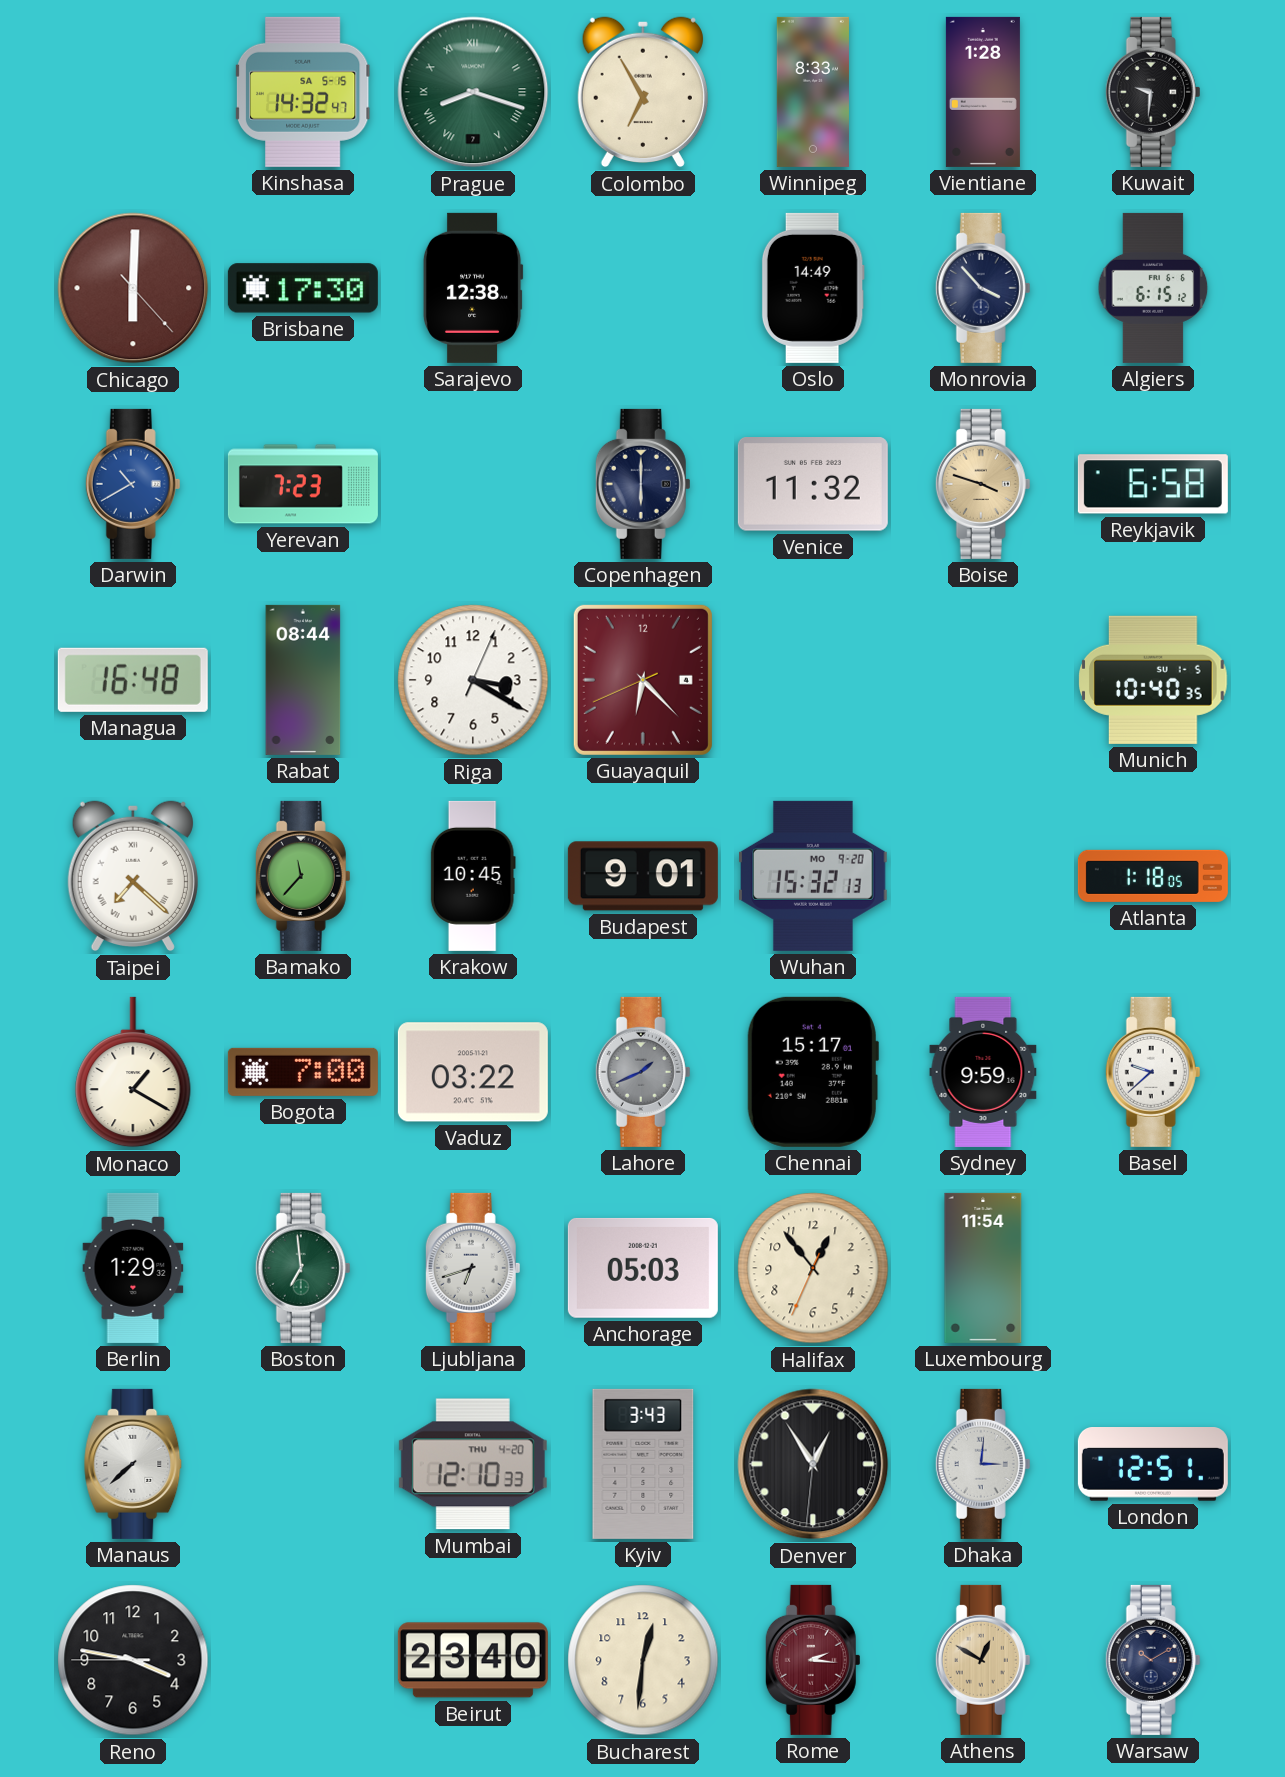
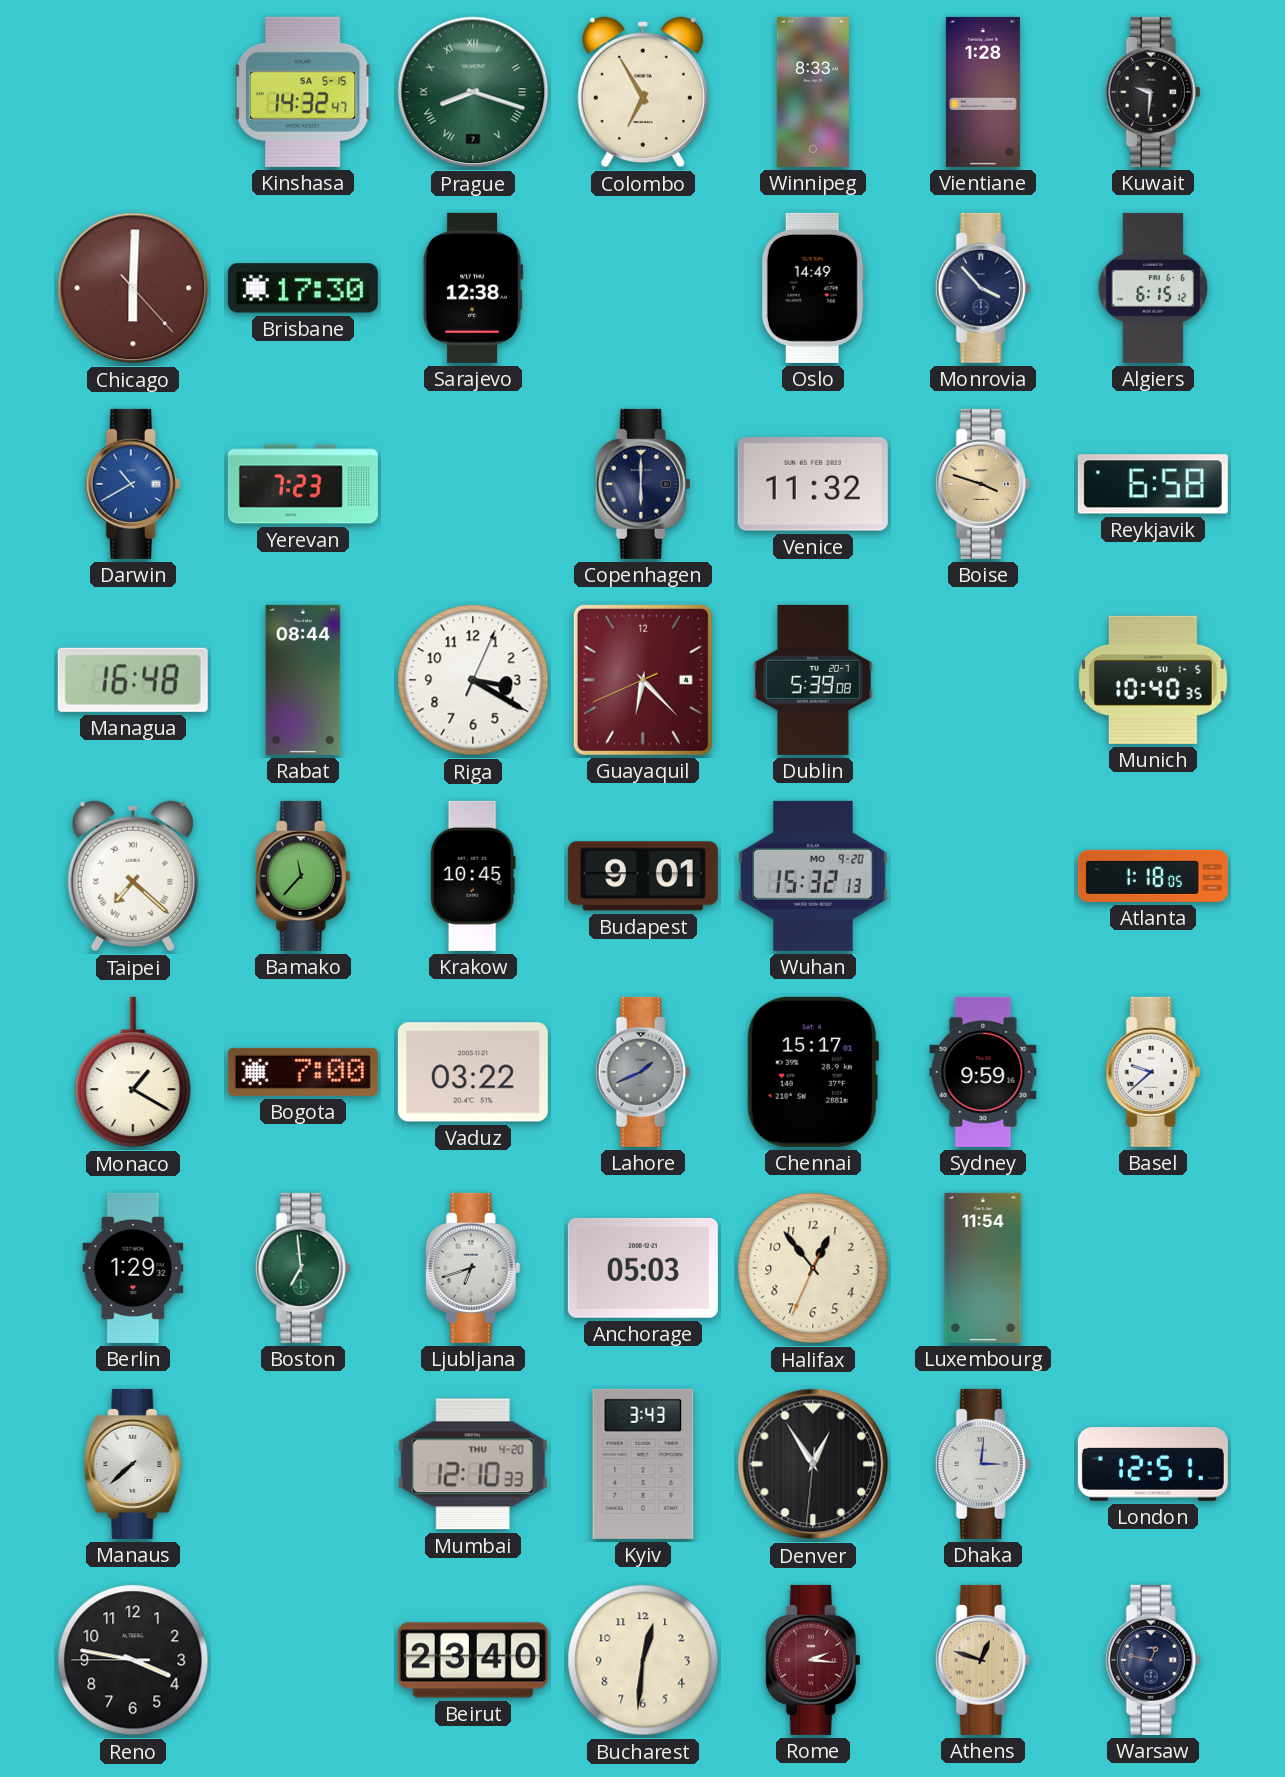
Dublin: none -> 5:39
Athens: 12:50 -> 12:48
Warsaw: 10:10 -> 12:47
